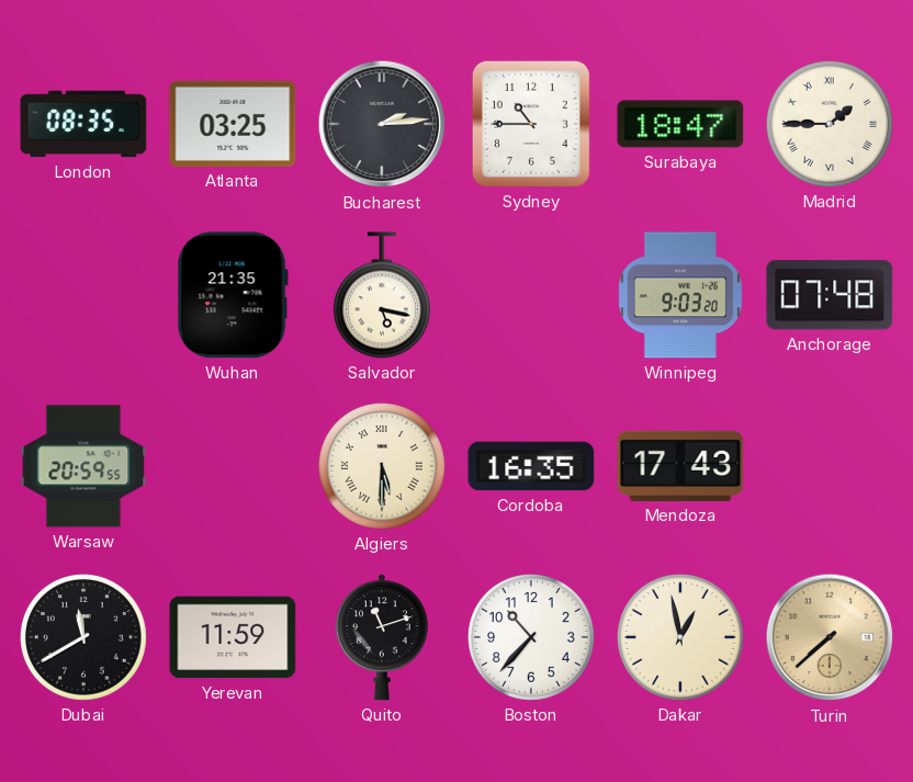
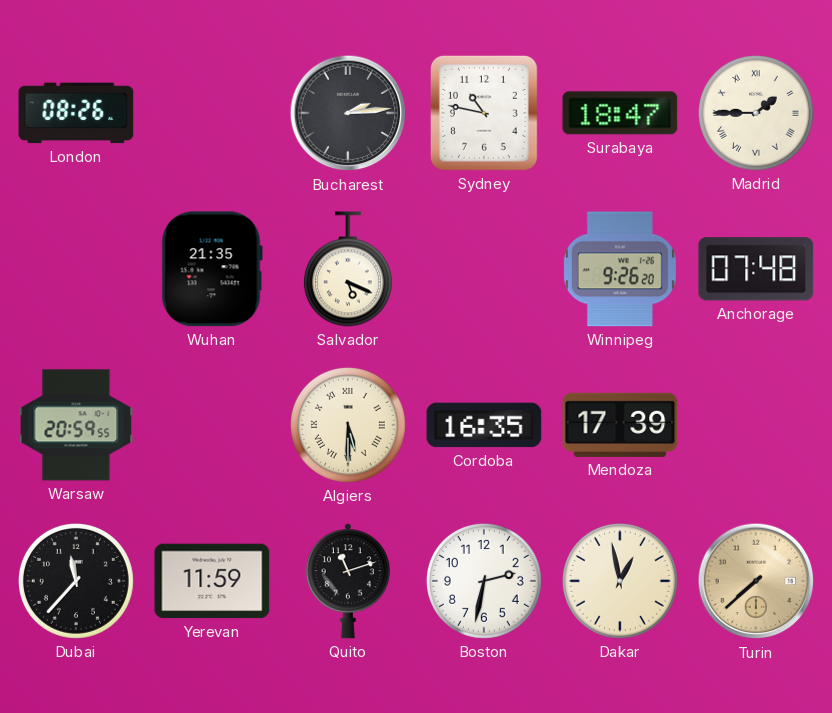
London: 08:35 -> 08:26
Atlanta: 03:25 -> none
Sydney: 10:45 -> 10:47
Salvador: 5:17 -> 5:19
Winnipeg: 9:03 -> 9:26
Mendoza: 17:43 -> 17:39
Dubai: 11:40 -> 11:37
Boston: 10:37 -> 2:32
